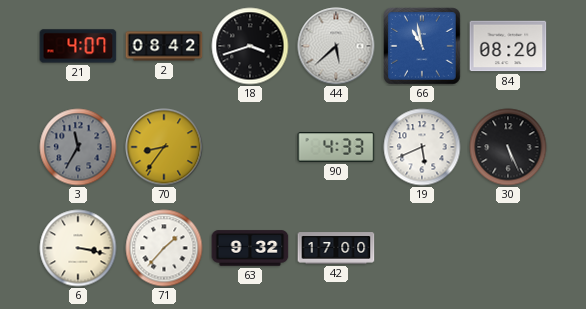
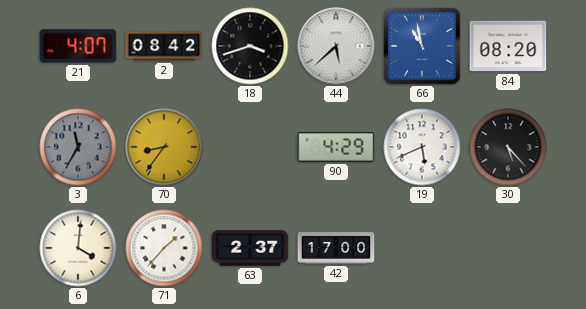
90: 4:33 -> 4:29
30: 5:26 -> 5:23
6: 3:17 -> 4:01
63: 9:32 -> 2:37
